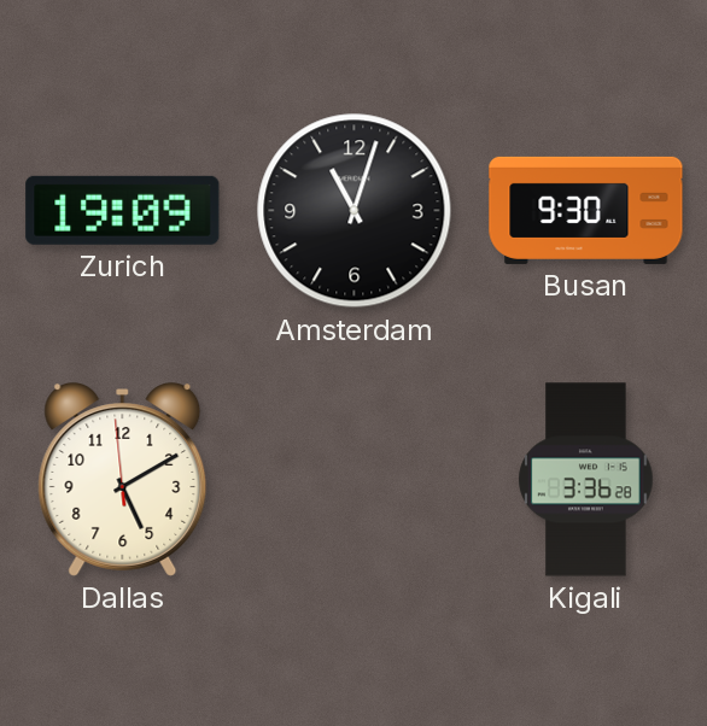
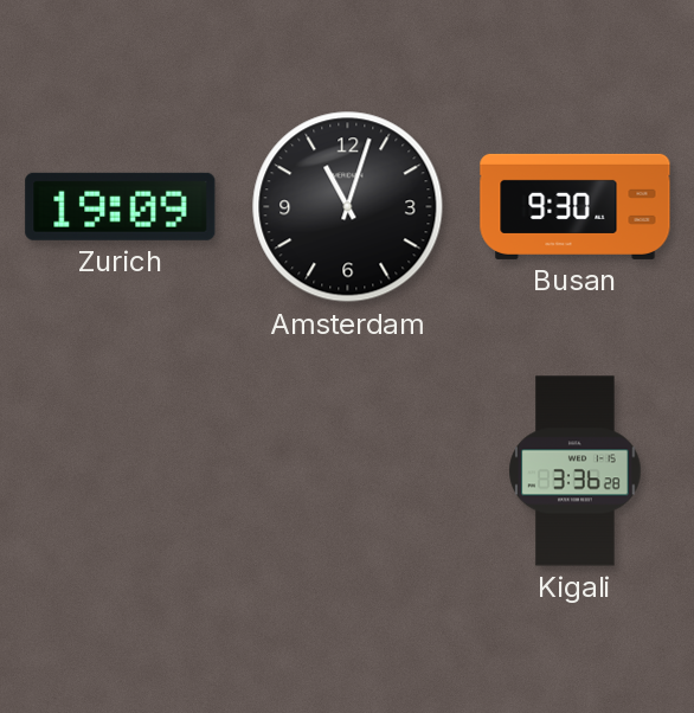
Dallas: 5:09 -> none
